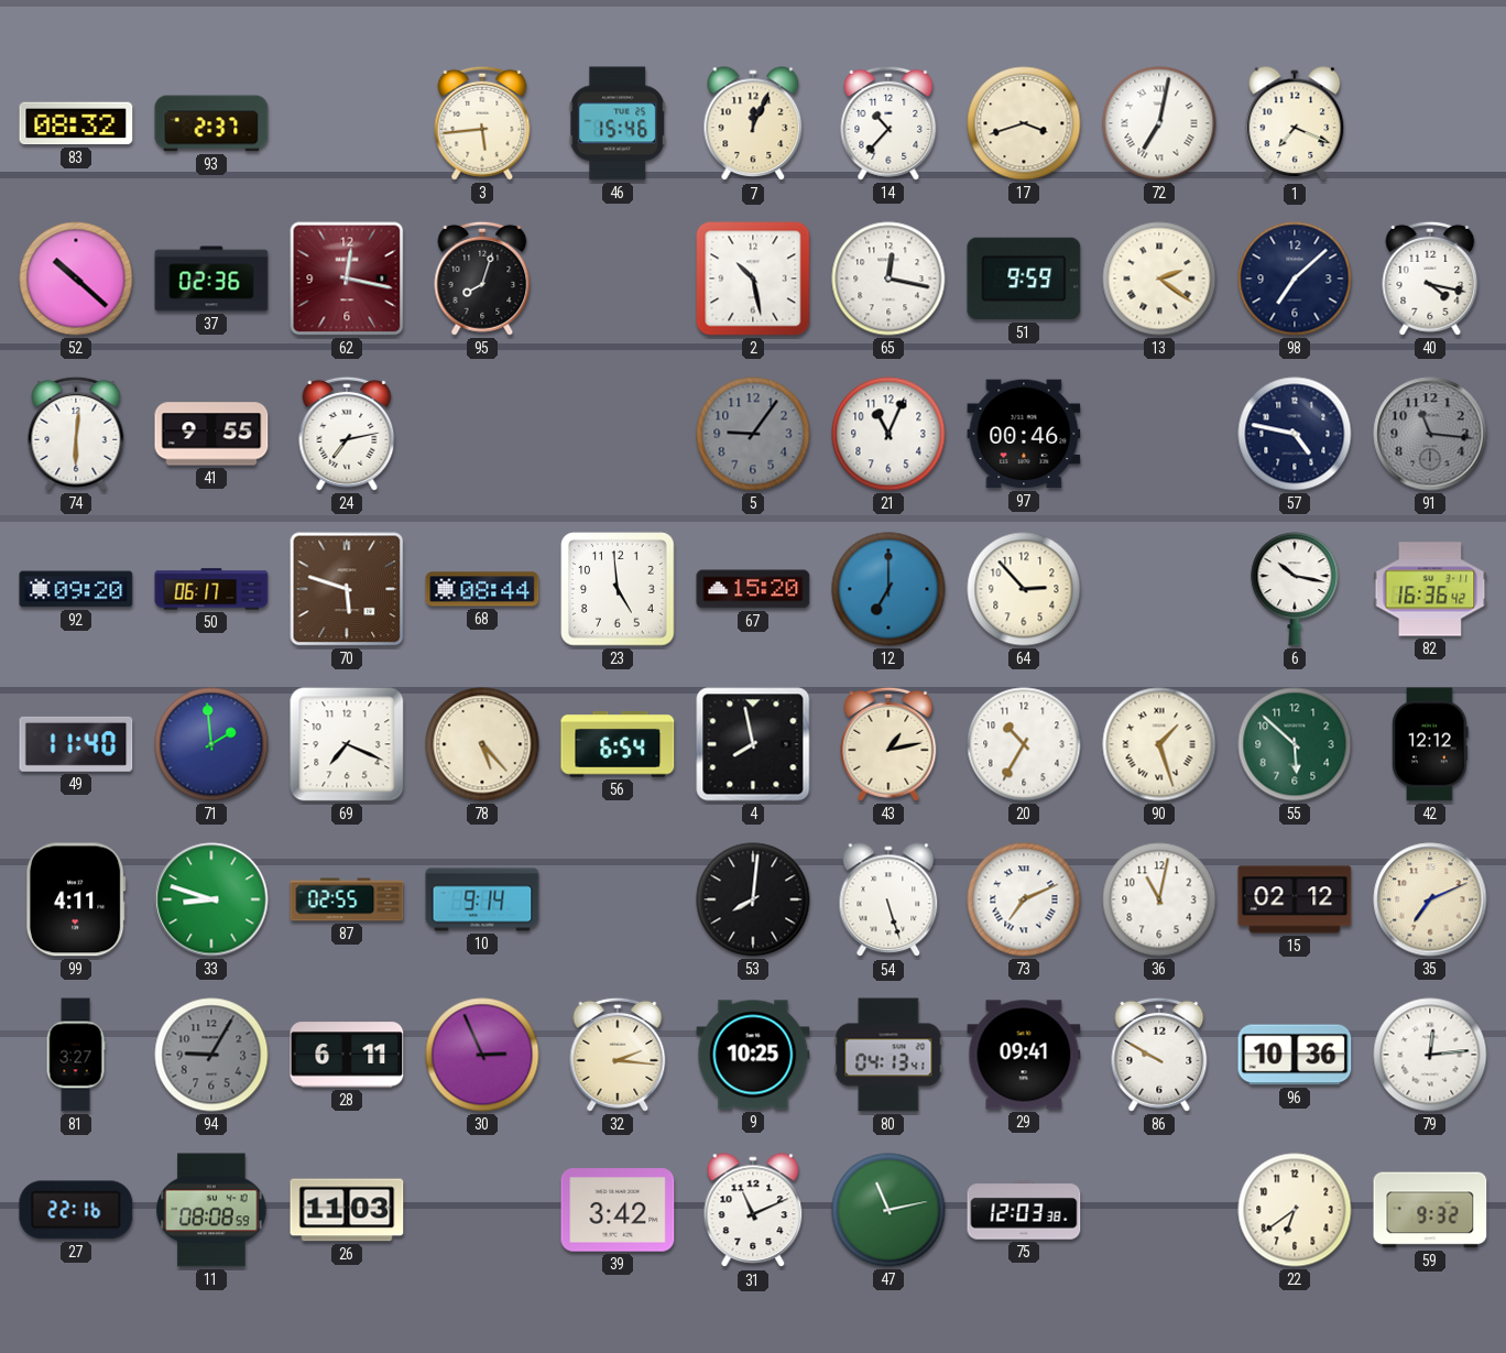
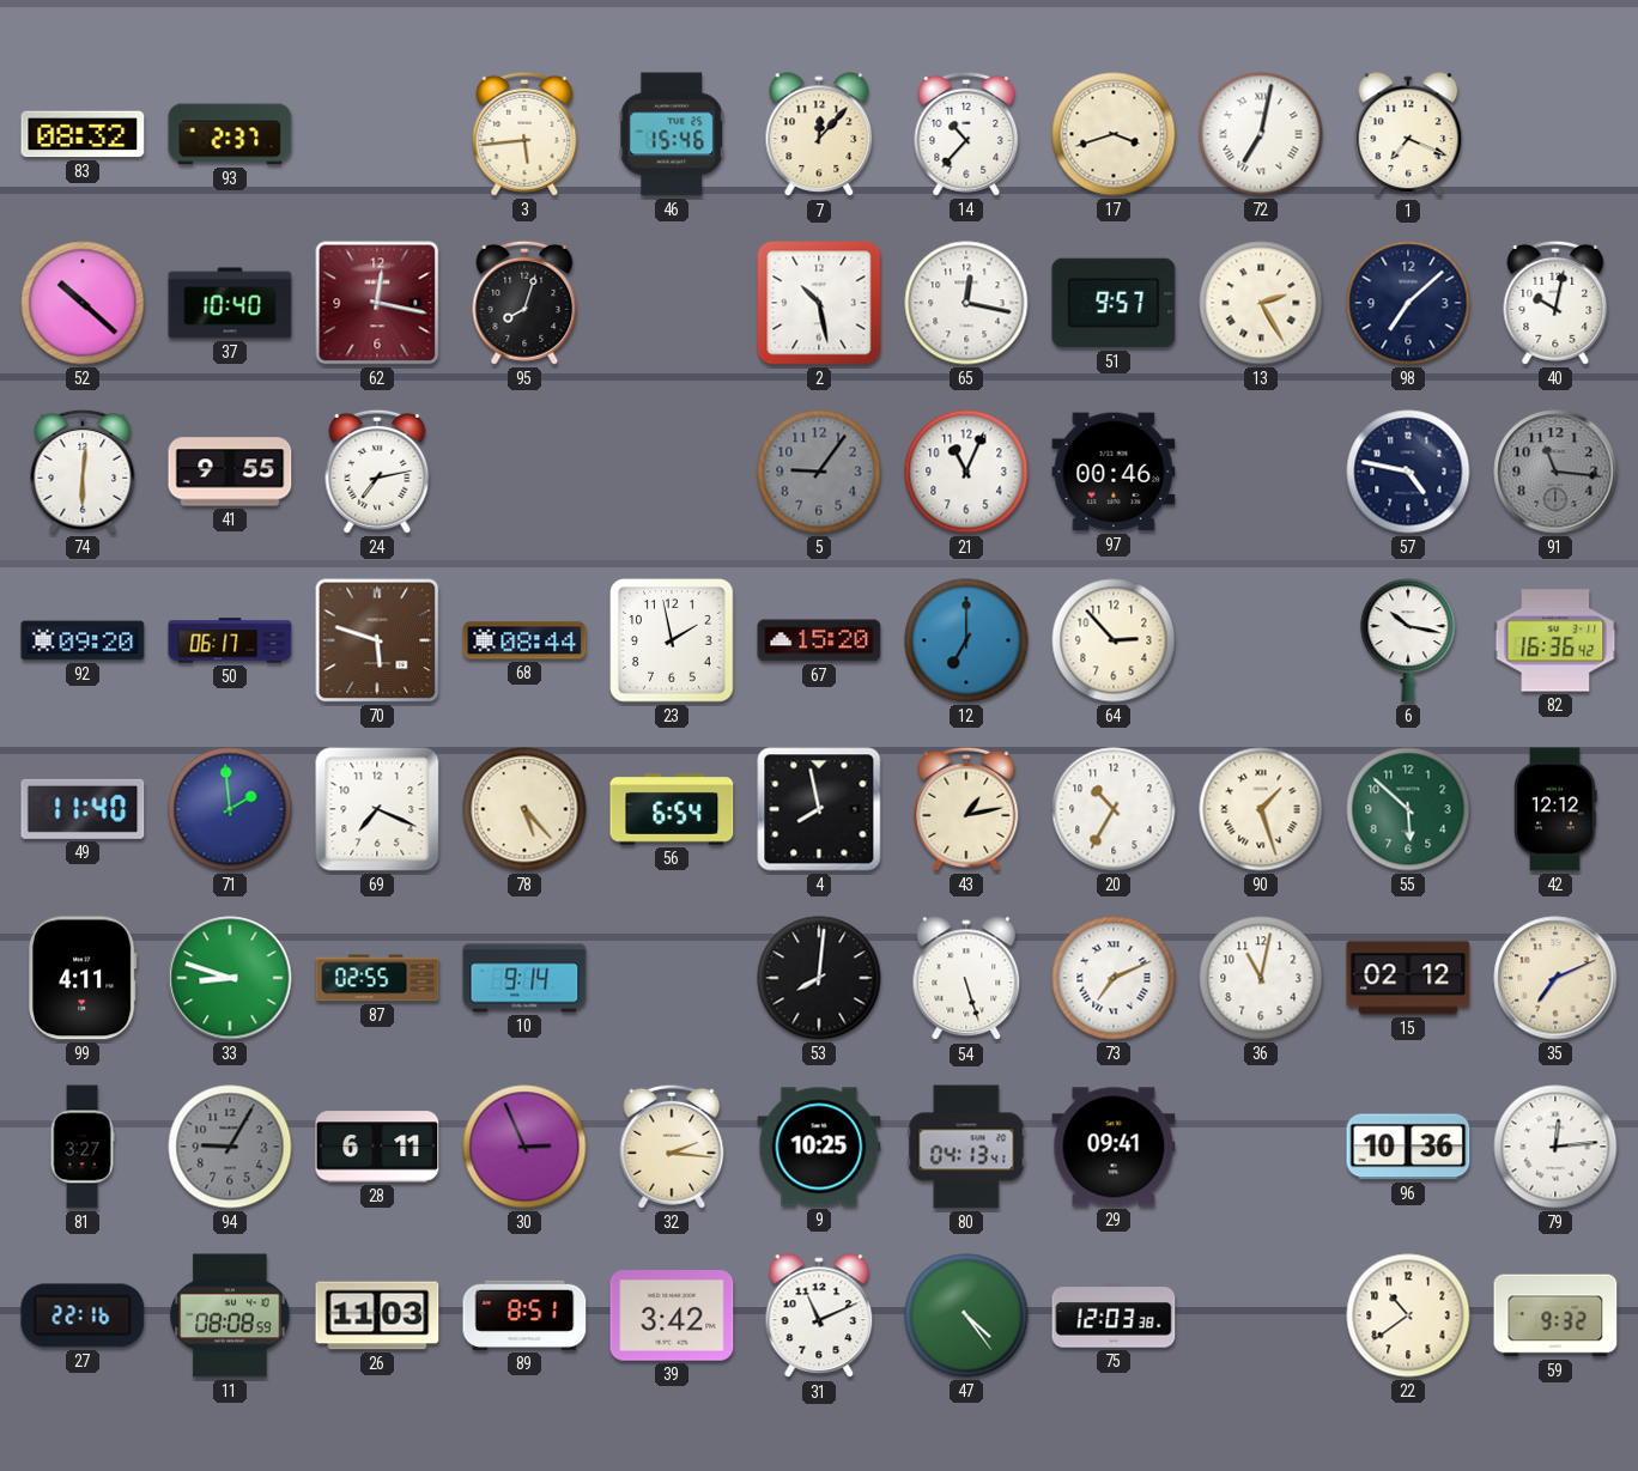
7: 12:04 -> 12:07
37: 02:36 -> 10:40
51: 9:59 -> 9:57
13: 2:21 -> 2:25
40: 4:17 -> 10:02
23: 4:59 -> 1:58
86: 9:50 -> none
89: none -> 8:51
47: 11:13 -> 4:24
22: 6:39 -> 10:39
